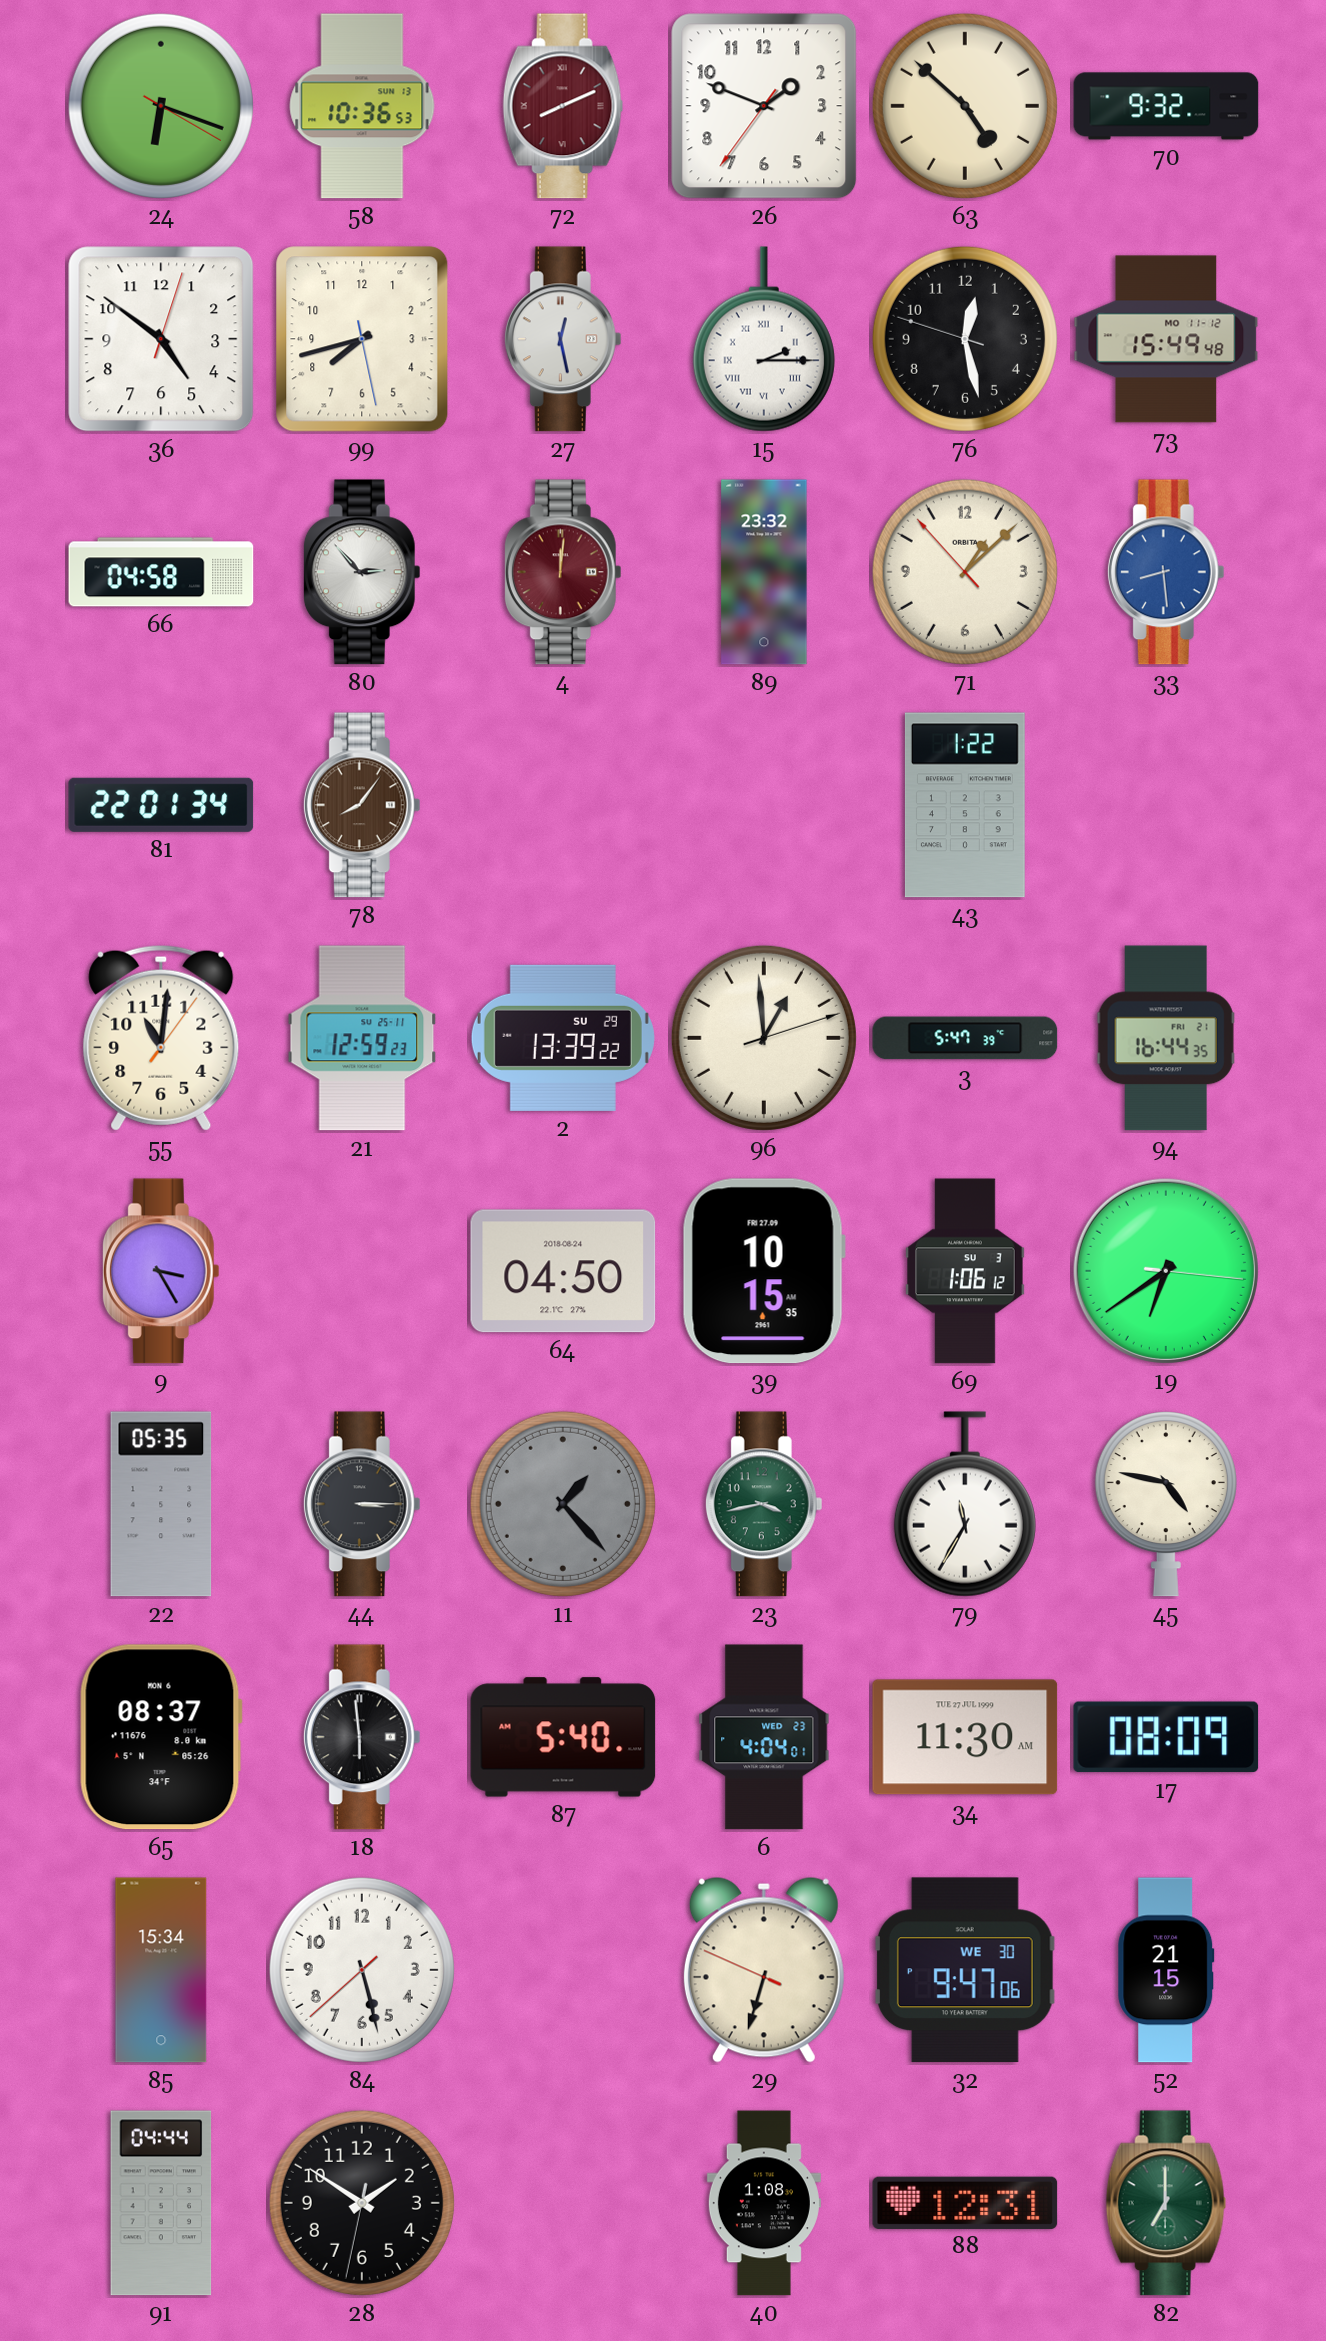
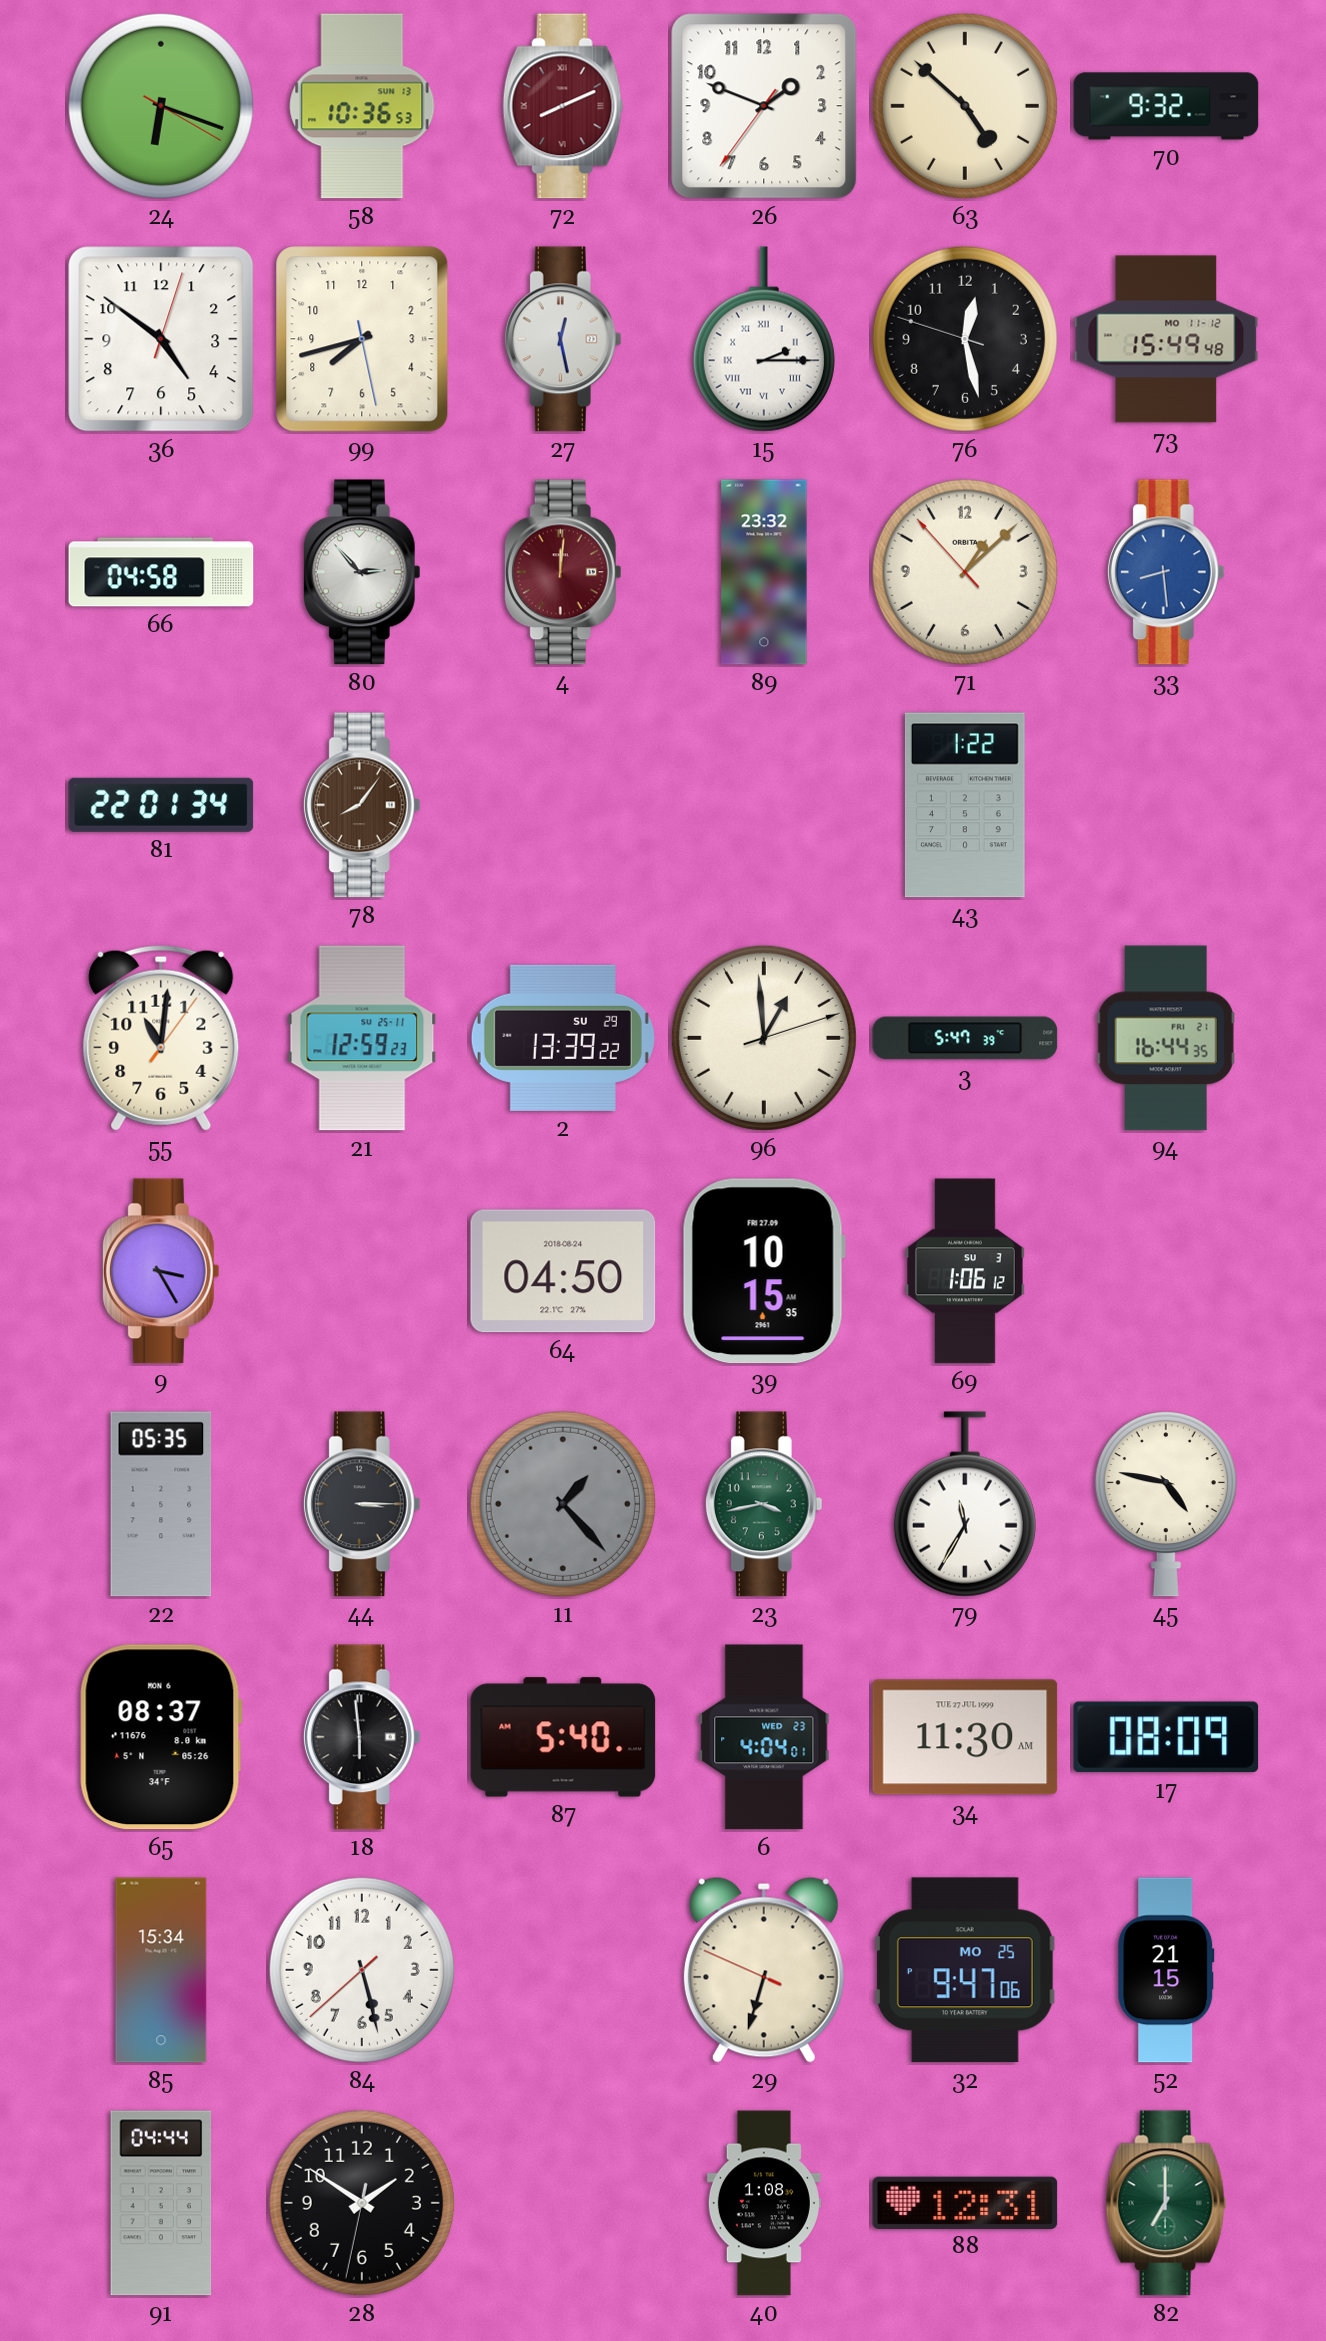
19: 6:39 -> none
32 date: WE 30 -> MO 25
